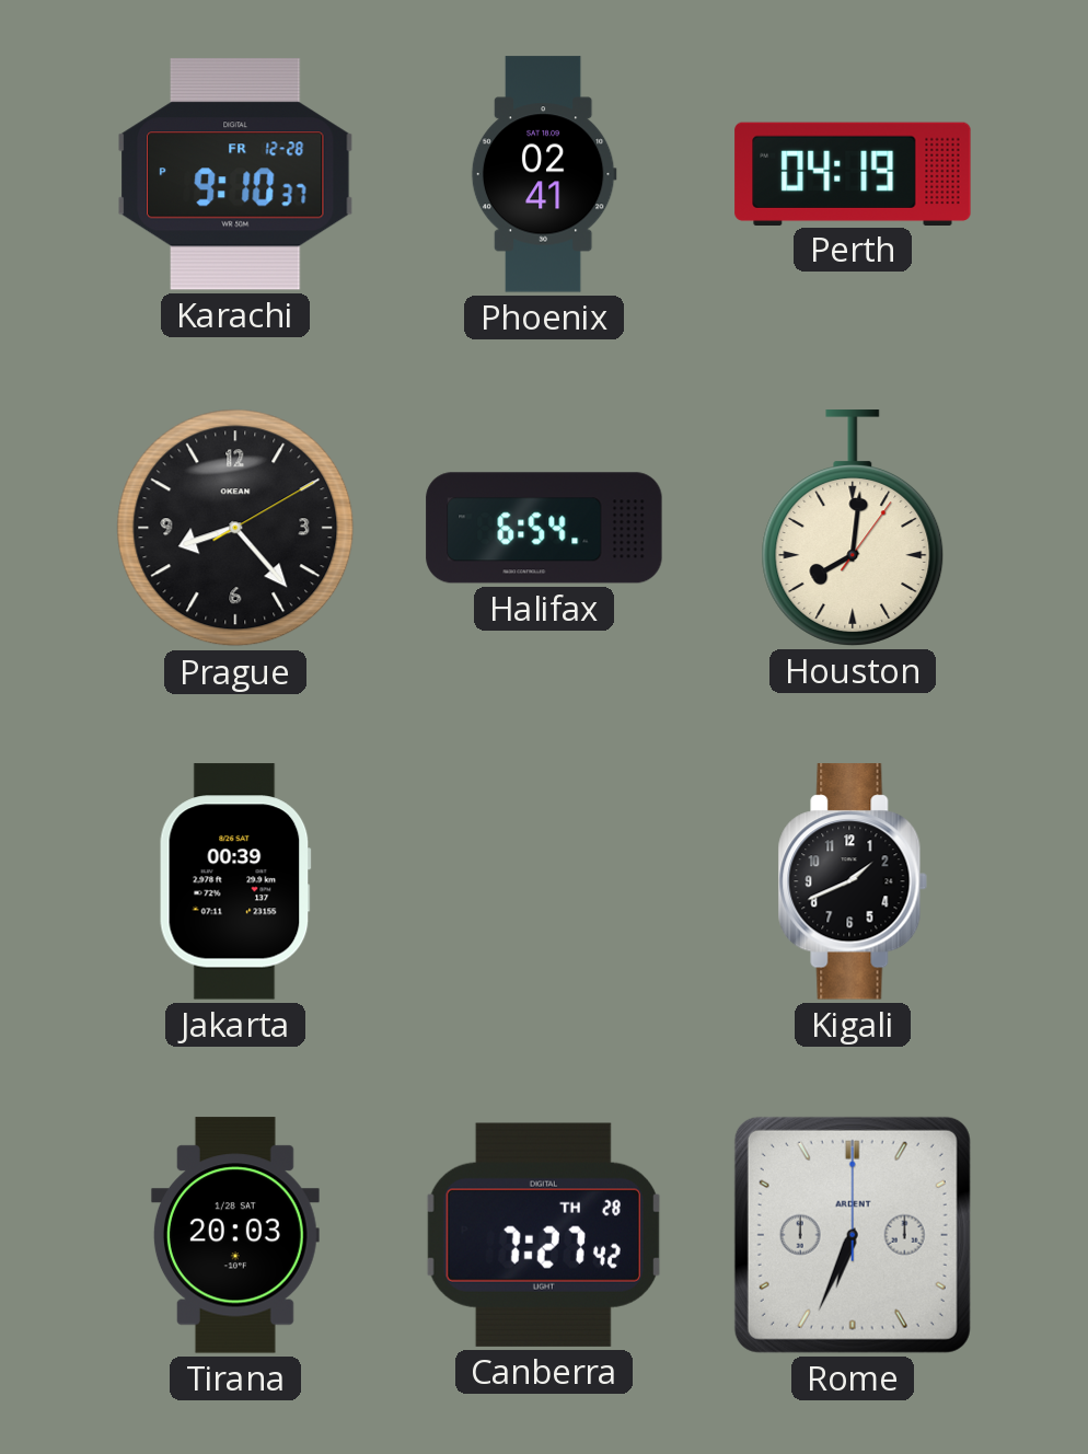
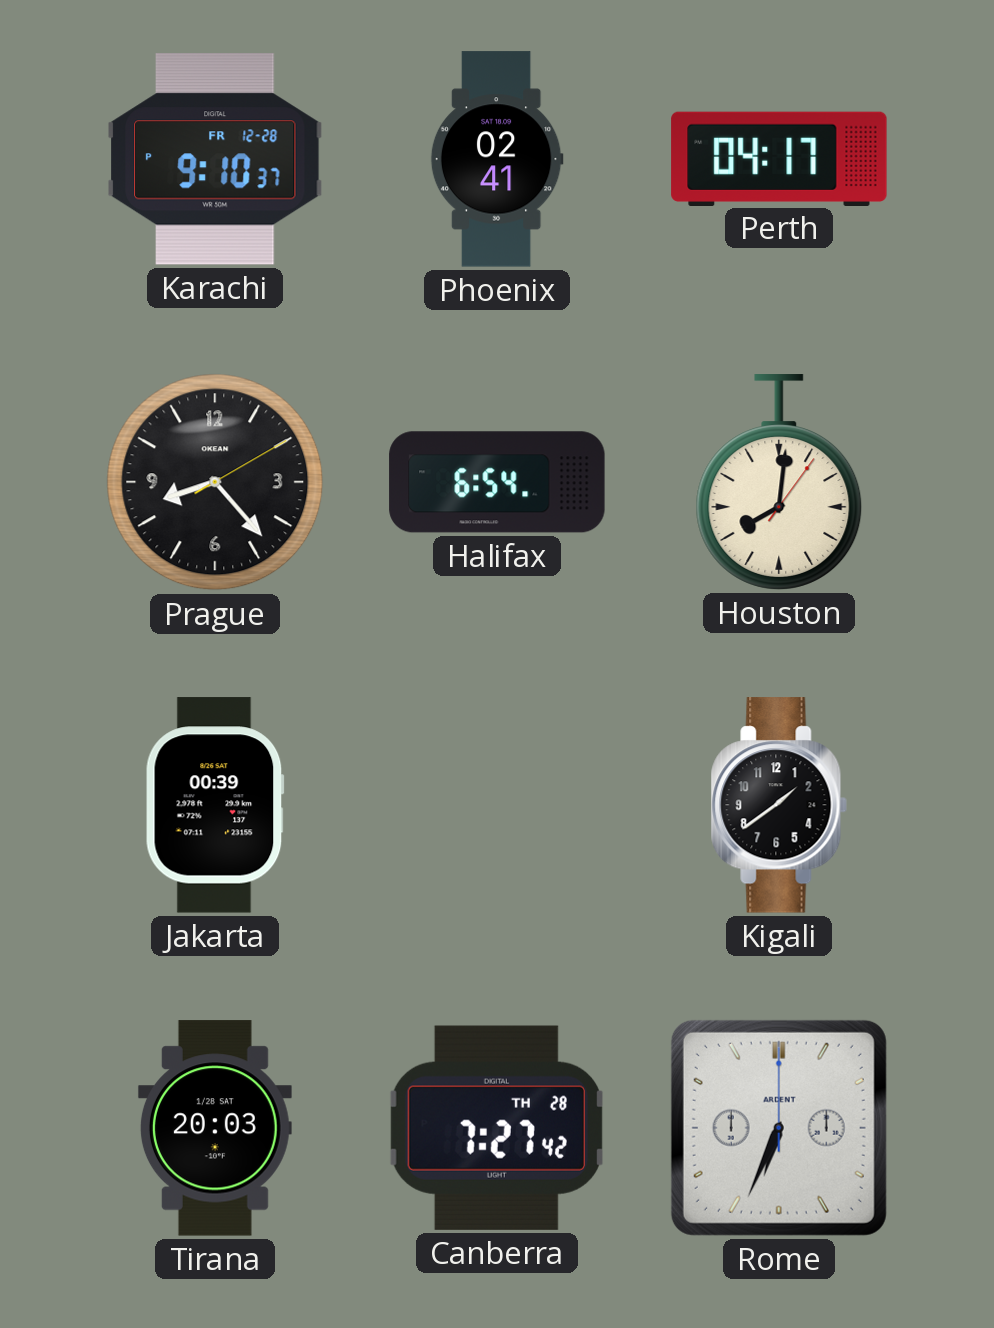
Perth: 04:19 -> 04:17
Kigali: 1:41 -> 1:39
